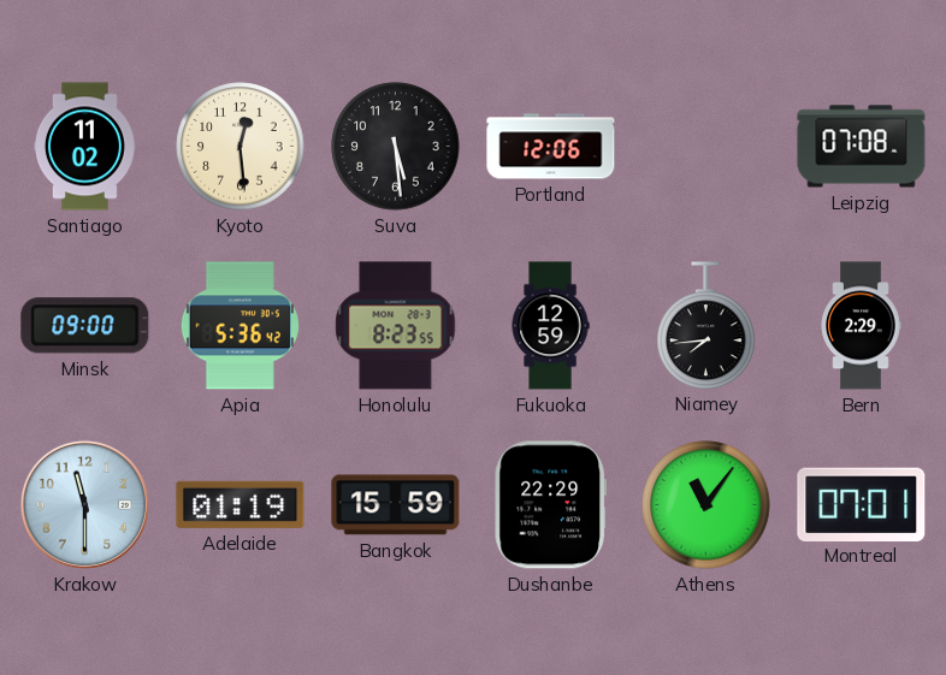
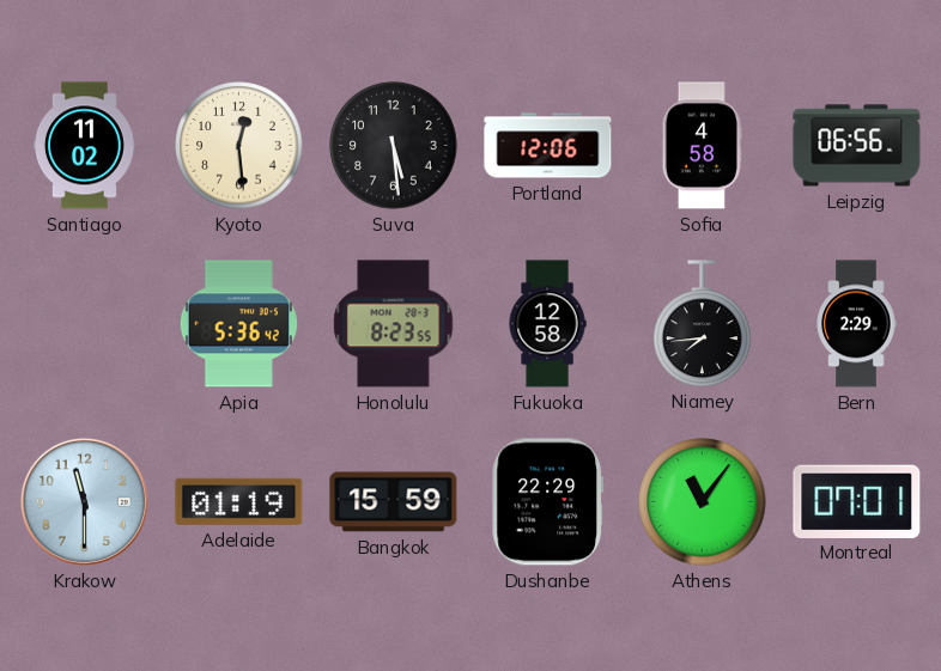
Sofia: none -> 4:58
Leipzig: 07:08 -> 06:56
Minsk: 09:00 -> none
Fukuoka: 12:59 -> 12:58
